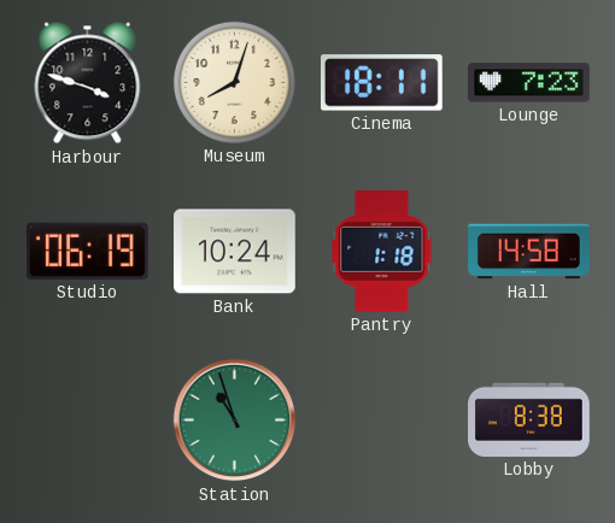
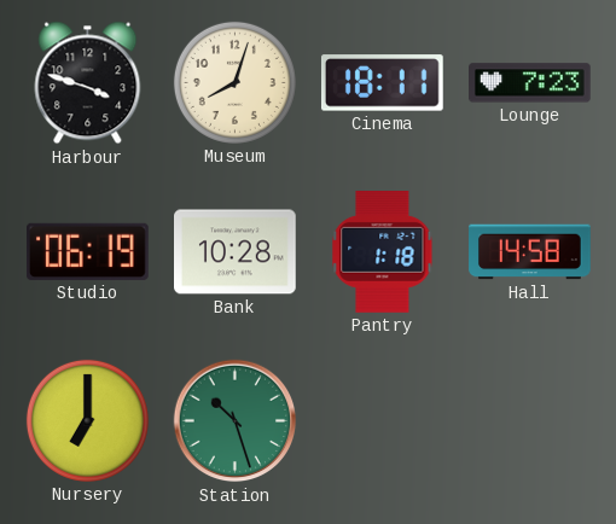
Bank: 10:24 -> 10:28
Nursery: none -> 7:00
Station: 10:57 -> 10:27
Lobby: 8:38 -> none
